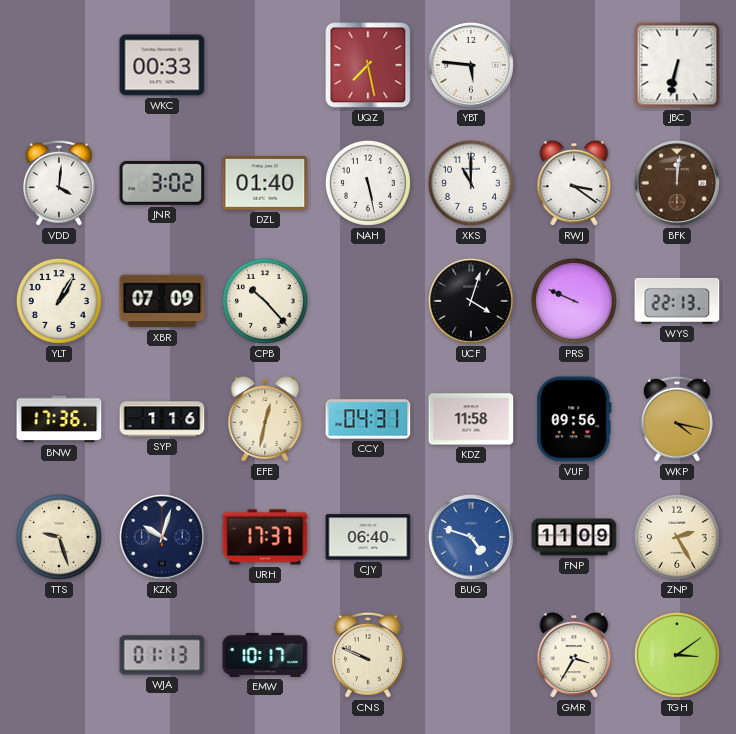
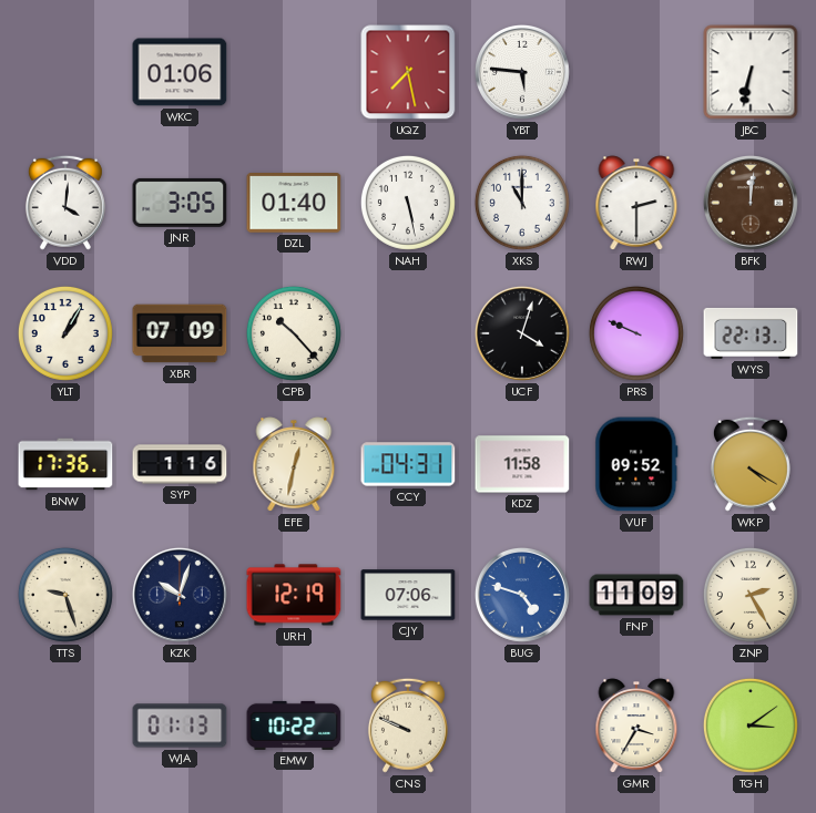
WKC: 00:33 -> 01:06
JNR: 3:02 -> 3:05
RWJ: 3:21 -> 2:30
VUF: 09:56 -> 09:52
WKP: 4:17 -> 4:20
URH: 17:37 -> 12:19
CJY: 06:40 -> 07:06
EMW: 10:17 -> 10:22
